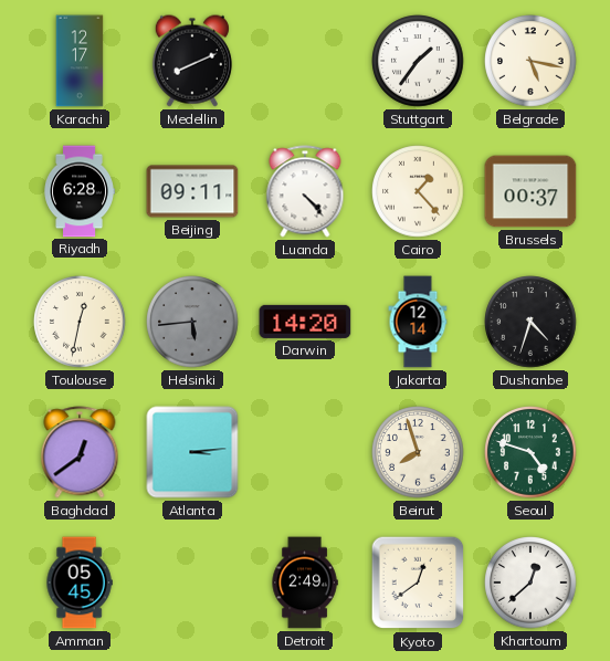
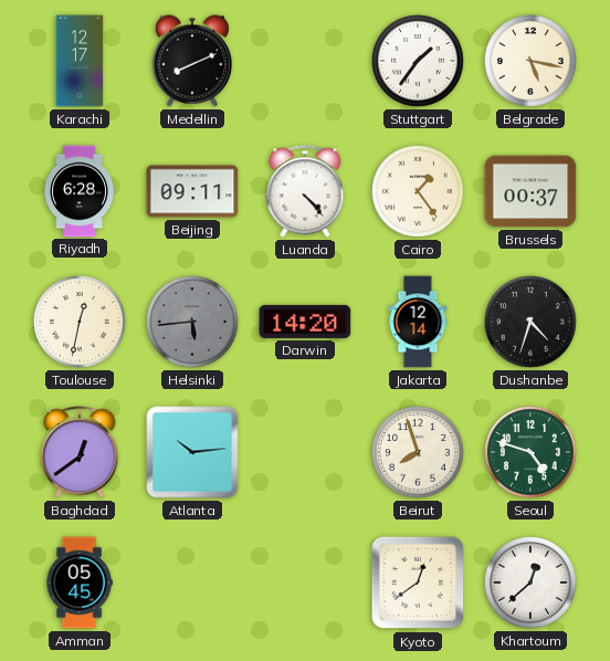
Cairo: 1:23 -> 1:24
Atlanta: 3:14 -> 10:14
Detroit: 2:49 -> none
